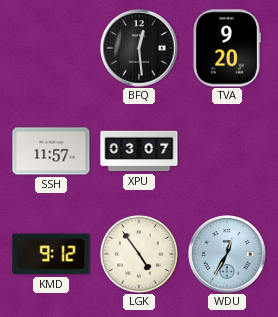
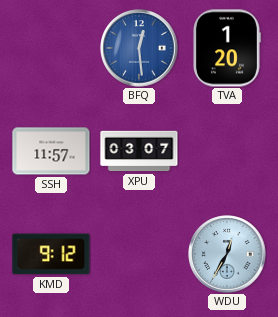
BFQ dial: black -> blue
TVA: 9:20 -> 1:20
LGK: 4:54 -> none
